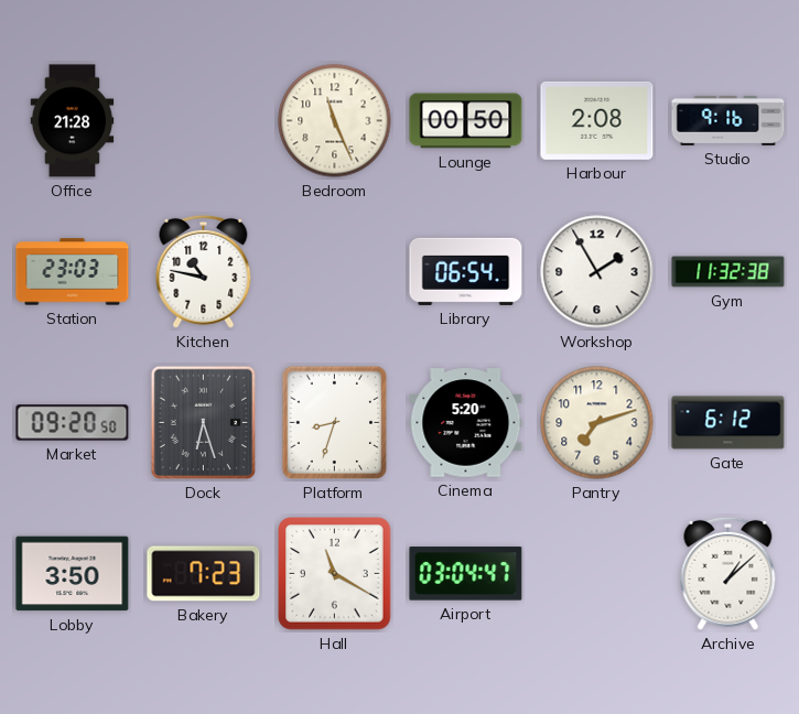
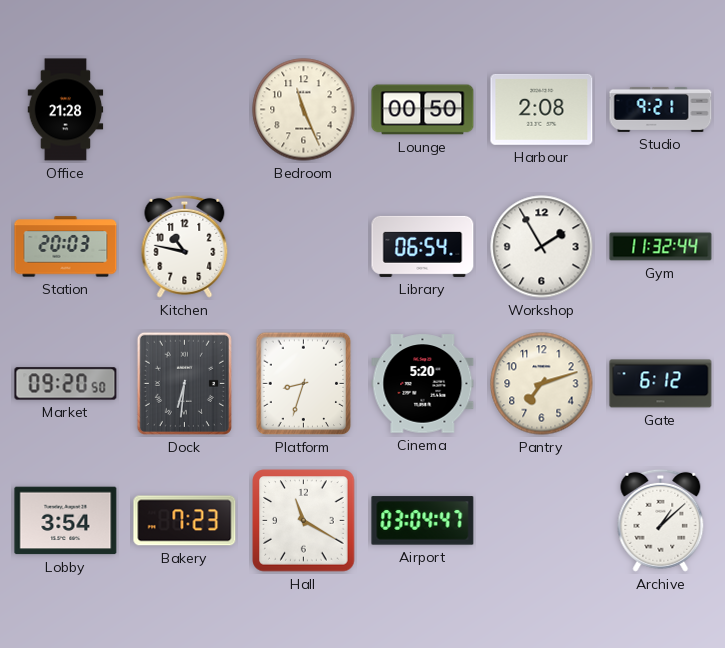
Studio: 9:16 -> 9:21
Station: 23:03 -> 20:03
Gym: 11:32:38 -> 11:32:44
Dock: 6:27 -> 6:31
Lobby: 3:50 -> 3:54
